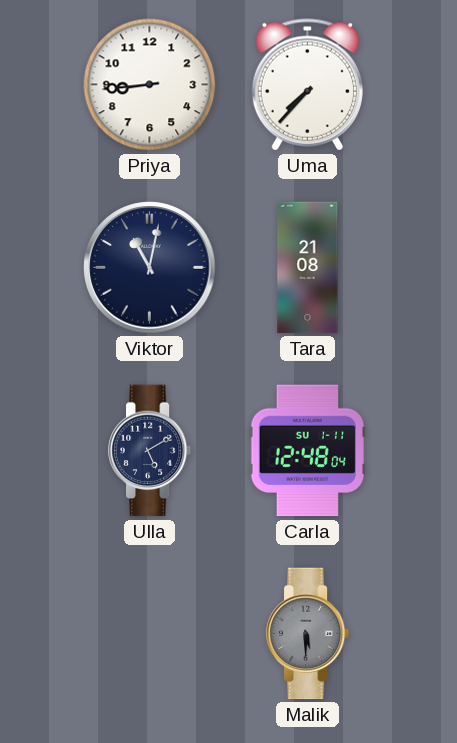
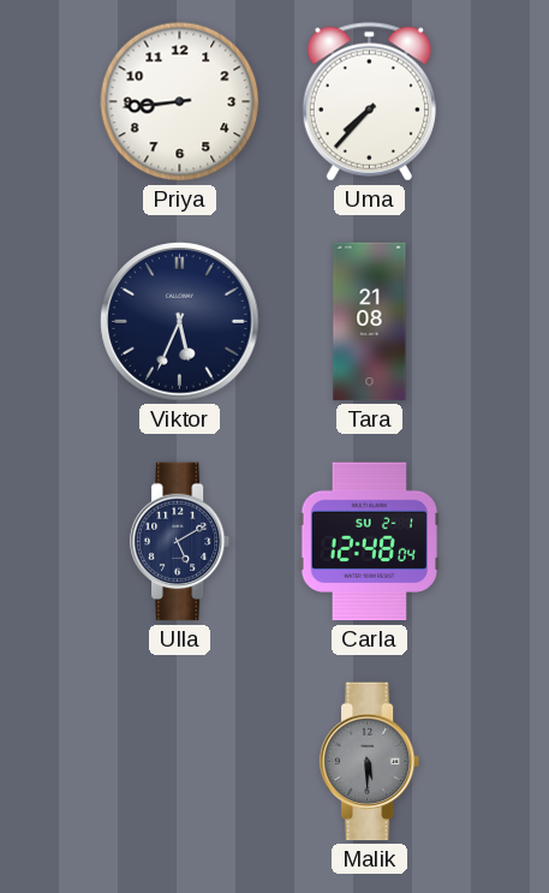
Viktor: 11:02 -> 5:34
Carla date: SU 1-11 -> SU 2-1
